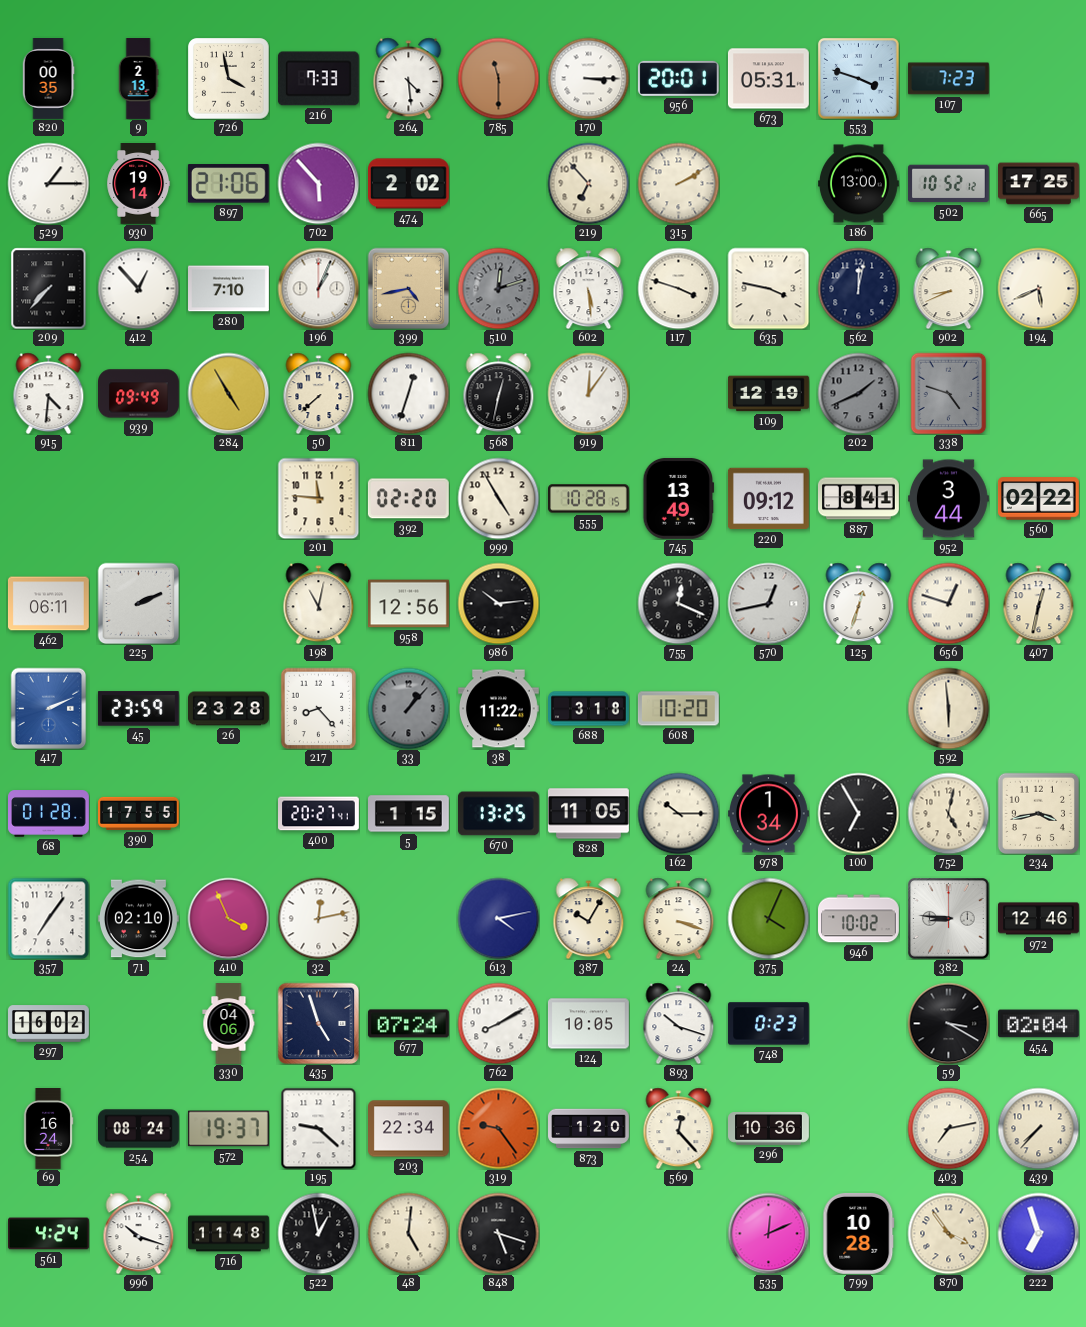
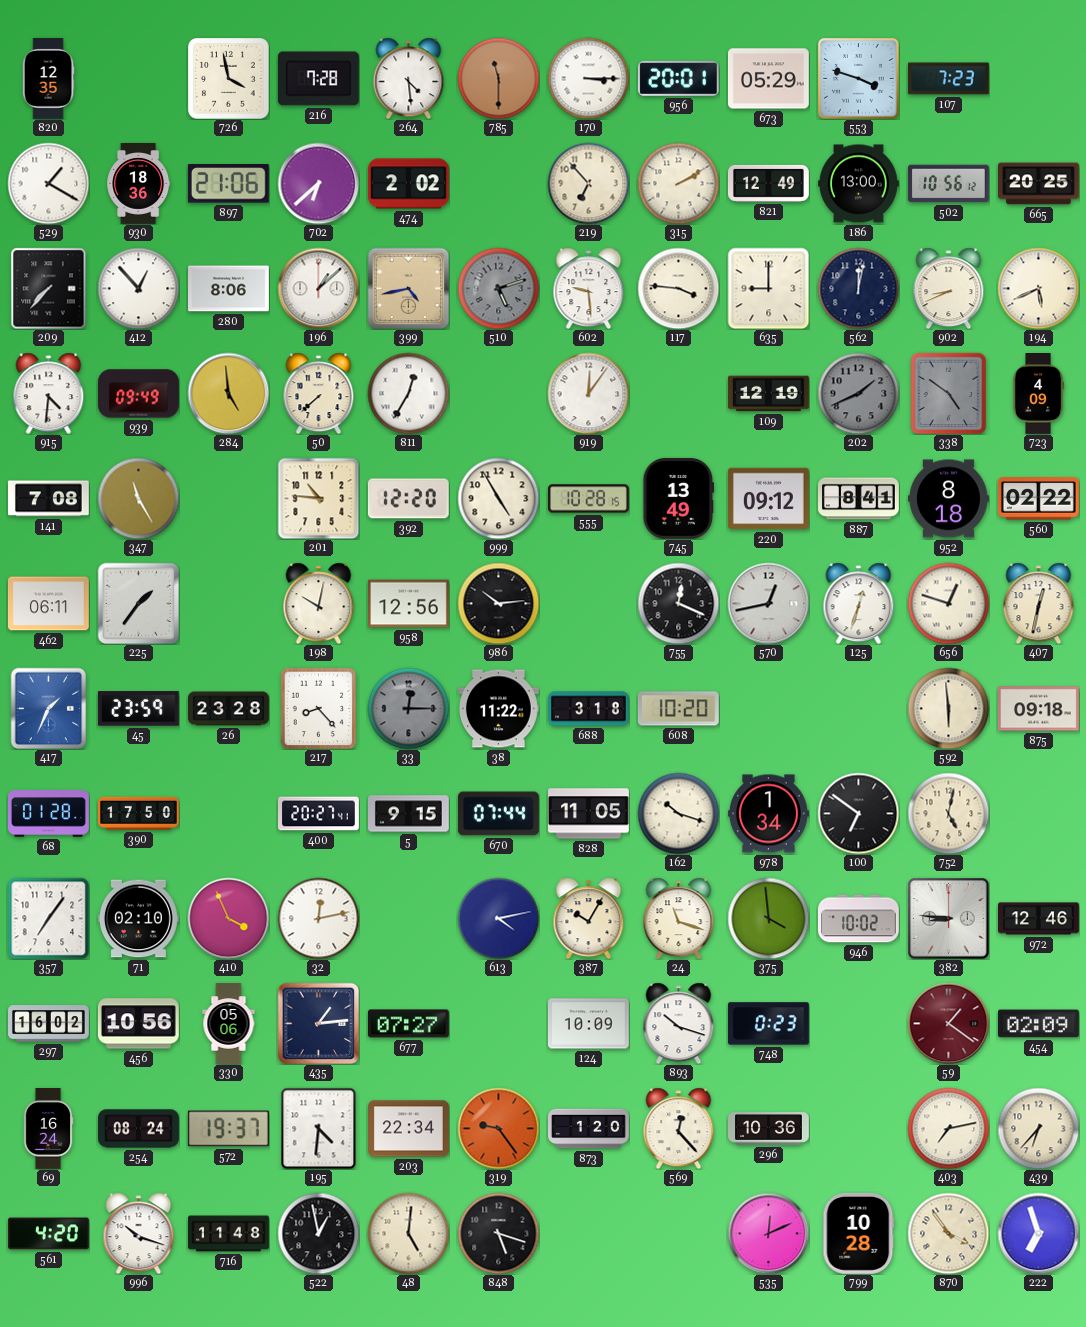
820: 00:35 -> 12:35
9: 2:13 -> none
216: 7:33 -> 7:28
673: 05:31 -> 05:29
529: 1:15 -> 1:20
930: 19:14 -> 18:36
702: 5:53 -> 6:38
821: none -> 12:49
502: 10:52 -> 10:56
665: 17:25 -> 20:25
280: 7:10 -> 8:06
196: 1:04 -> 1:08
510: 12:12 -> 5:12
602: 5:29 -> 9:29
117: 3:48 -> 3:46
635: 3:47 -> 9:00
284: 4:55 -> 4:59
811: 12:33 -> 12:35
568: 12:32 -> none
338: 4:48 -> 4:51
723: none -> 4:09
141: none -> 7:08
347: none -> 11:25
201: 11:46 -> 10:46
392: 02:20 -> 12:20
952: 3:44 -> 8:18
225: 2:11 -> 1:36
198: 11:02 -> 10:02
417: 2:11 -> 1:34
33: 1:07 -> 12:15
875: none -> 09:18
390: 17:55 -> 17:50
5: 1:15 -> 9:15
670: 13:25 -> 07:44
162: 10:15 -> 10:18
100: 6:55 -> 6:51
234: 3:43 -> none
24: 3:18 -> 11:18
375: 4:04 -> 3:59
456: none -> 10:56
330: 04:06 -> 05:06
435: 4:57 -> 1:14
677: 07:24 -> 07:27
762: 8:10 -> none
124: 10:05 -> 10:09
59: 3:20 -> 1:21
59 dial: black -> burgundy
454: 02:04 -> 02:09
195: 9:22 -> 4:31
439: 7:37 -> 6:37
561: 4:24 -> 4:20
